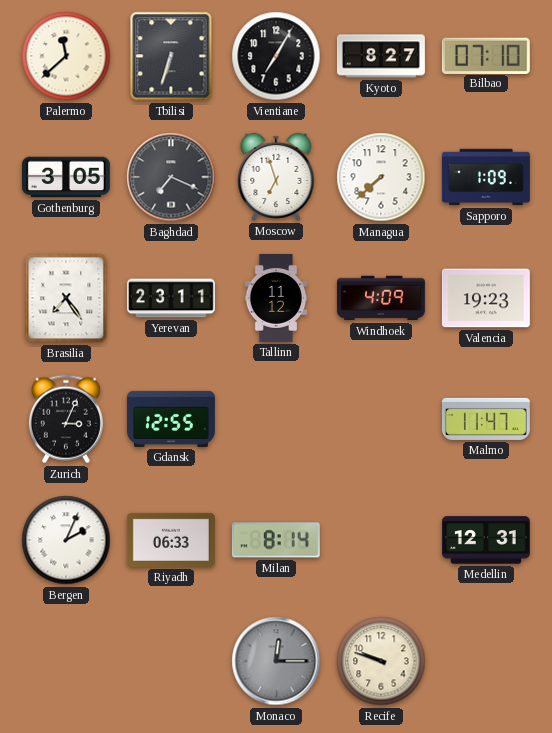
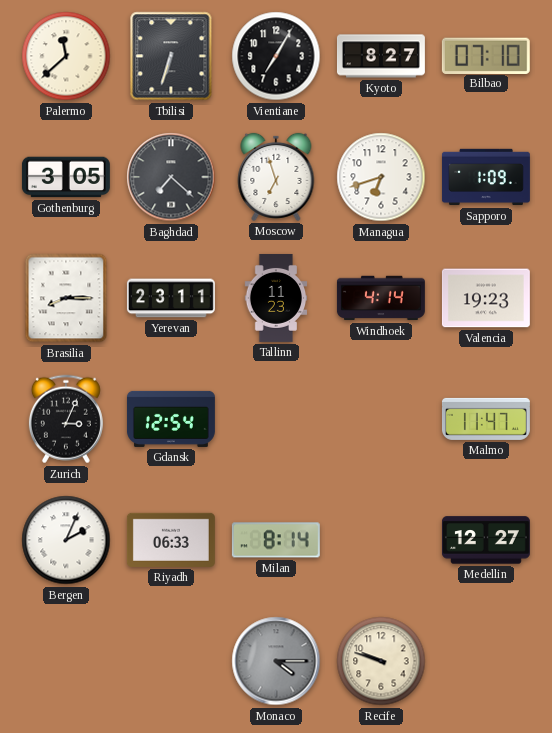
Baghdad: 7:19 -> 7:22
Managua: 7:38 -> 6:42
Brasilia: 7:24 -> 8:15
Tallinn: 11:12 -> 11:23
Windhoek: 4:09 -> 4:14
Gdansk: 12:55 -> 12:54
Medellin: 12:31 -> 12:27
Monaco: 12:15 -> 4:15
